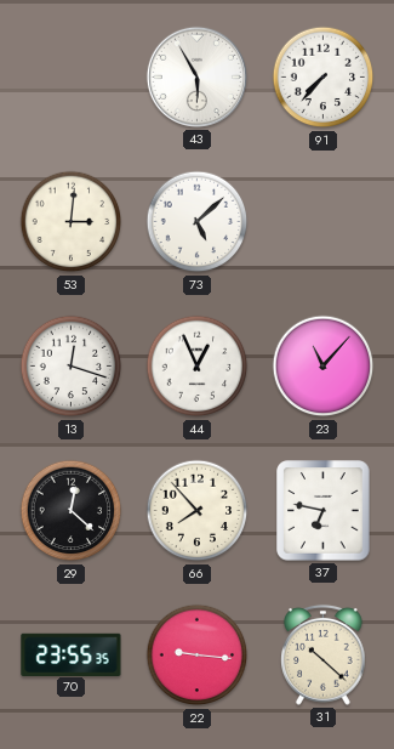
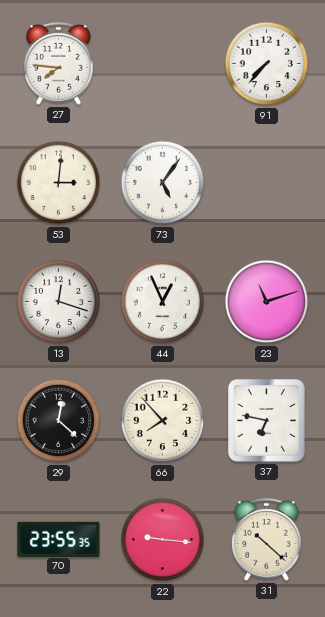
27: none -> 7:46
43: 5:55 -> none
73: 5:08 -> 5:06
23: 11:07 -> 11:12
